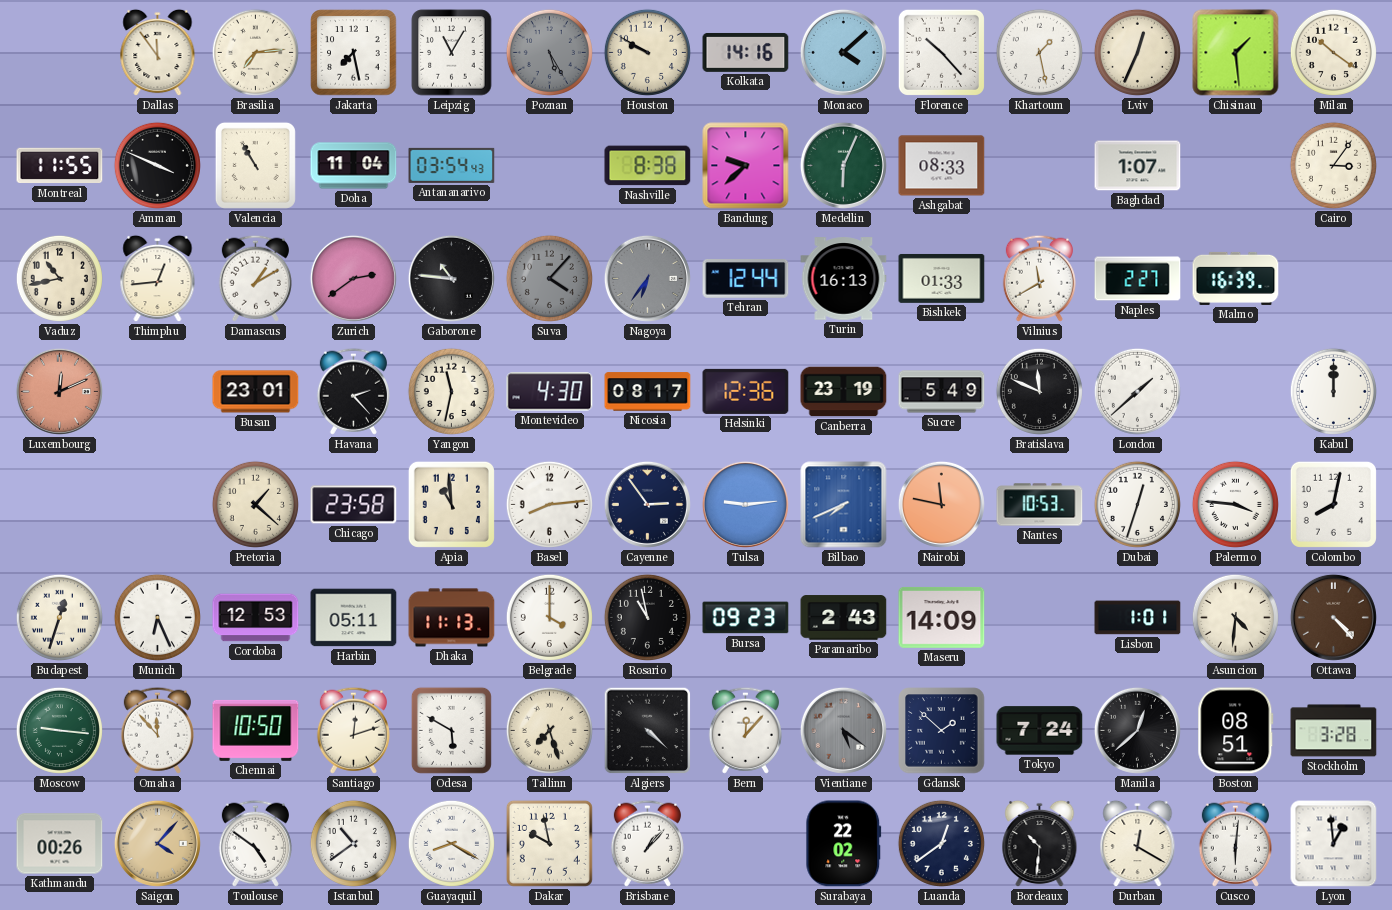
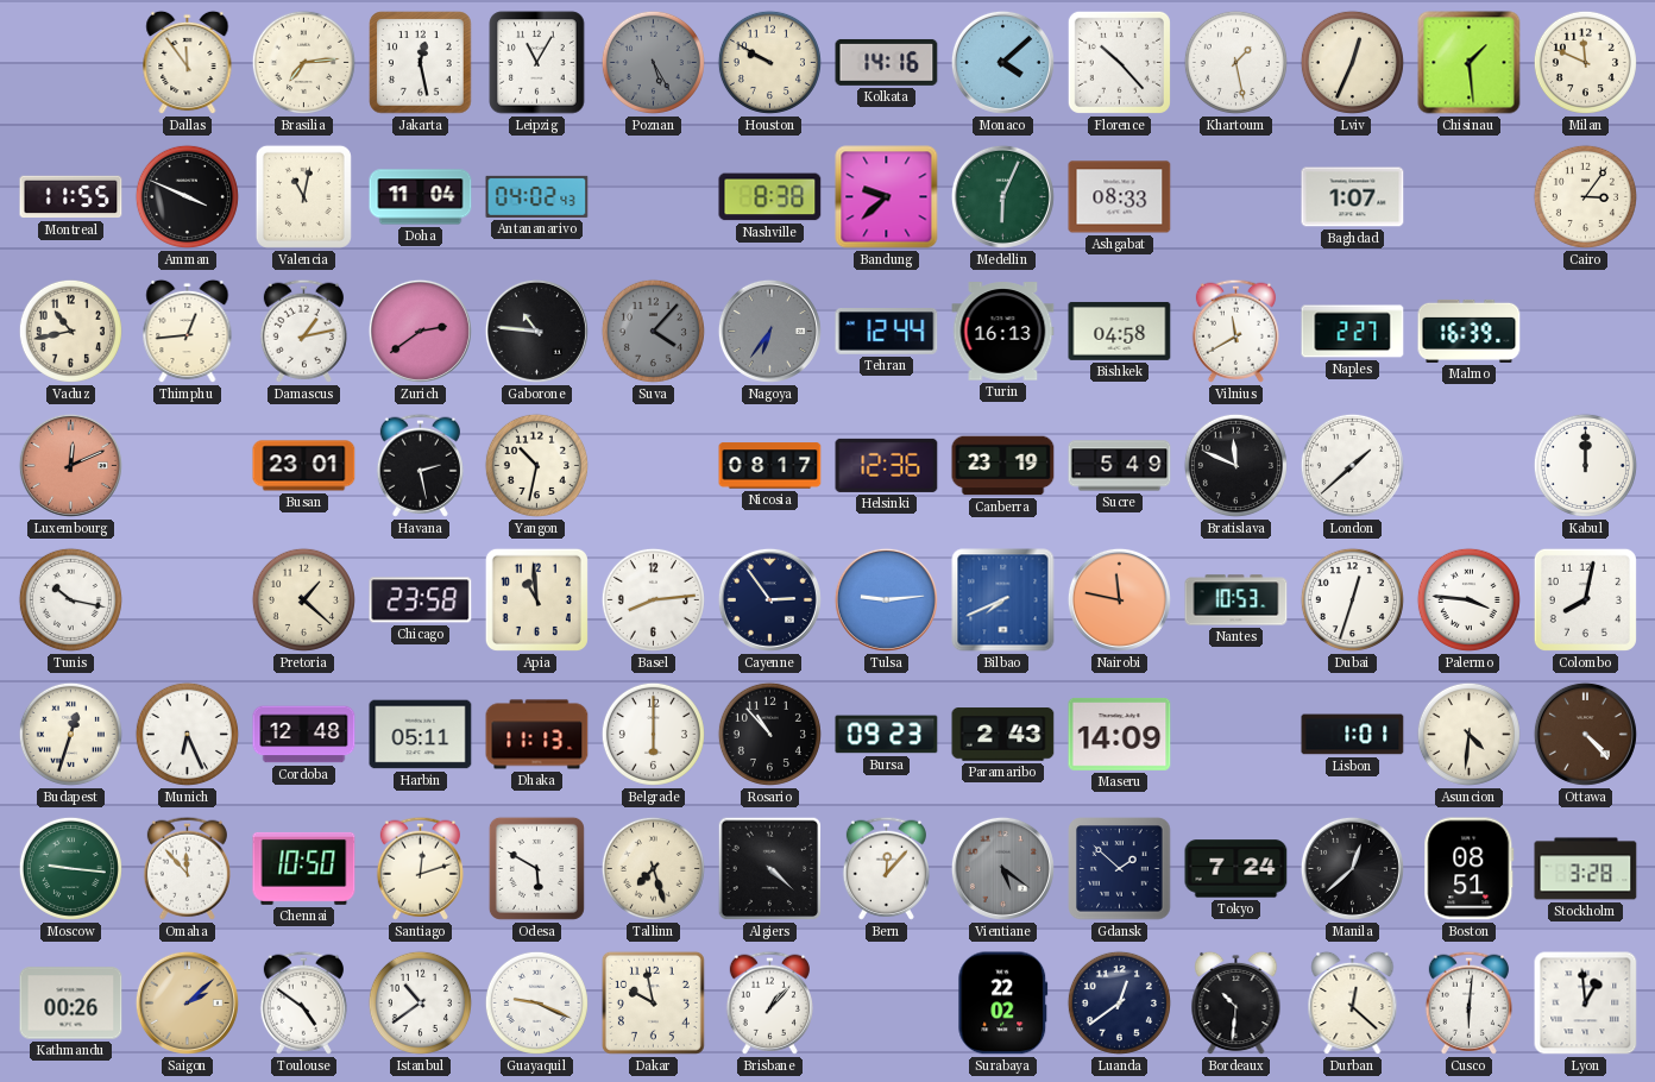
Jakarta: 7:28 -> 12:28
Milan: 10:21 -> 11:49
Valencia: 10:55 -> 11:02
Antananarivo: 03:54 -> 04:02
Damascus: 1:10 -> 1:13
Bishkek: 01:33 -> 04:58
Havana: 2:23 -> 2:28
Yangon: 11:32 -> 10:32
Montevideo: 4:30 -> none
Tunis: none -> 10:17
Cordoba: 12:53 -> 12:48
Belgrade: 4:00 -> 6:00
Rosario: 10:58 -> 10:53
Saigon: 4:07 -> 2:08
Guayaquil: 8:20 -> 9:19
Durban: 12:20 -> 12:22
